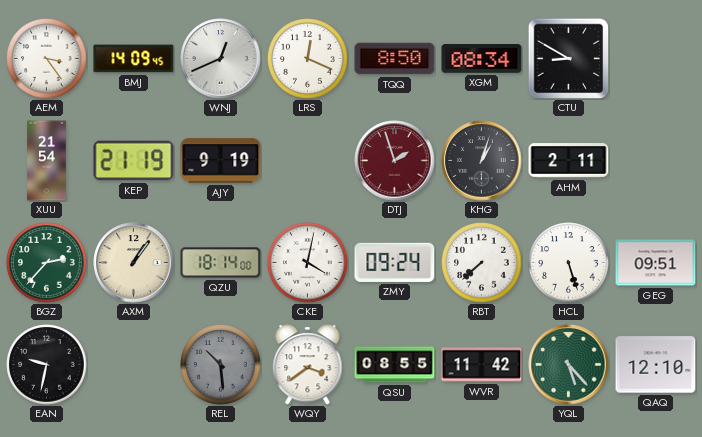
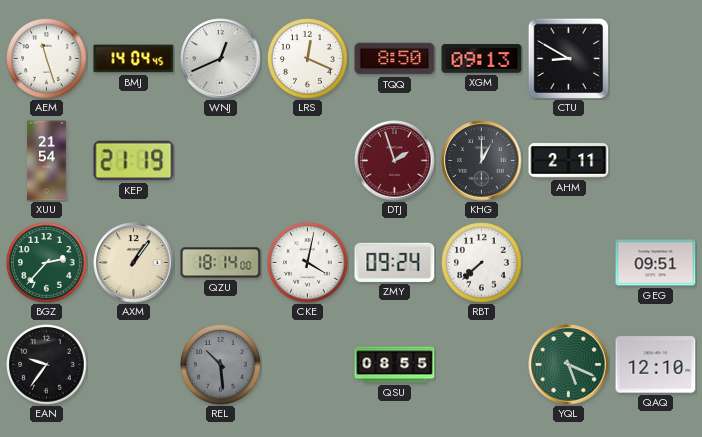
AEM: 3:24 -> 11:27
BMJ: 14:09 -> 14:04
XGM: 08:34 -> 09:13
AJY: 9:19 -> none
KHG: 1:03 -> 1:00
HCL: 5:27 -> none
EAN: 9:32 -> 9:36
WQY: 3:39 -> none
WVR: 11:42 -> none
YQL: 5:23 -> 5:19
